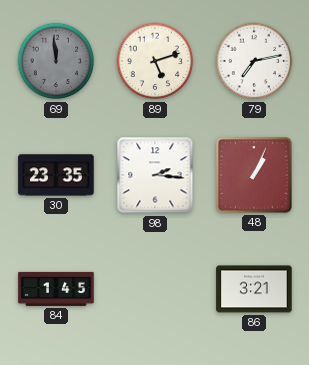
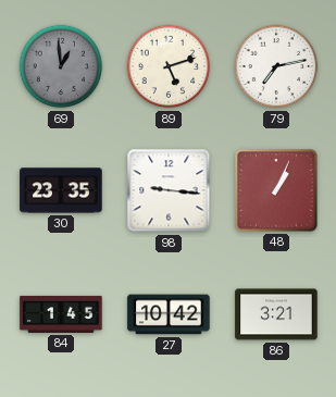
69: 11:59 -> 12:59
98: 2:16 -> 9:16
27: none -> 10:42
